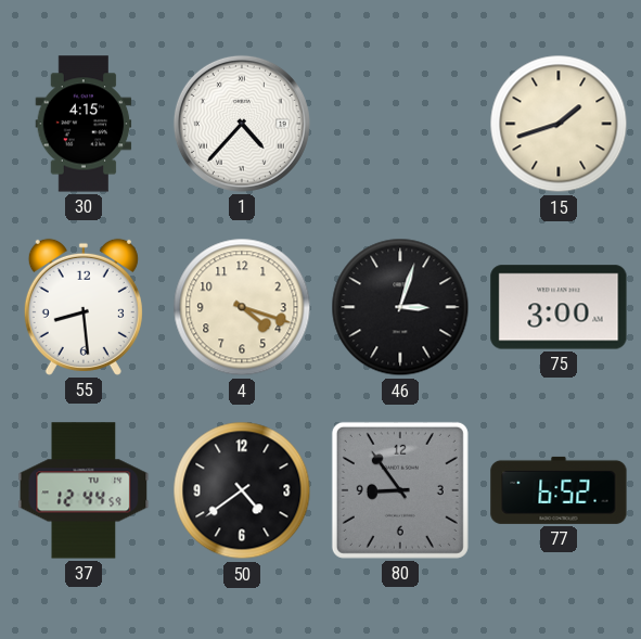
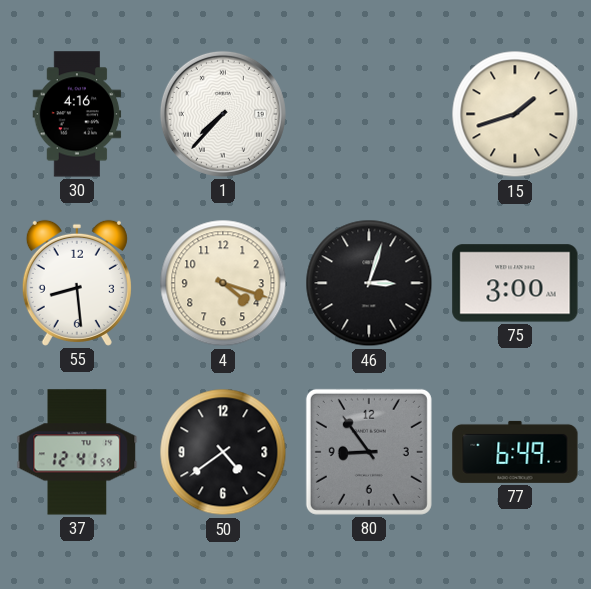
30: 4:15 -> 4:16
1: 4:37 -> 7:37
37: 12:44 -> 12:41
77: 6:52 -> 6:49
